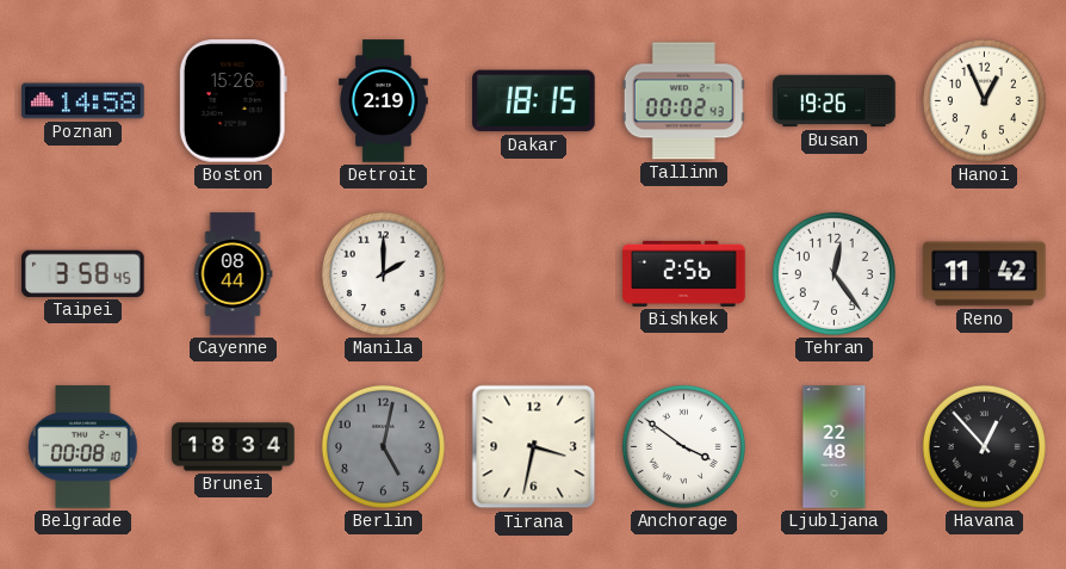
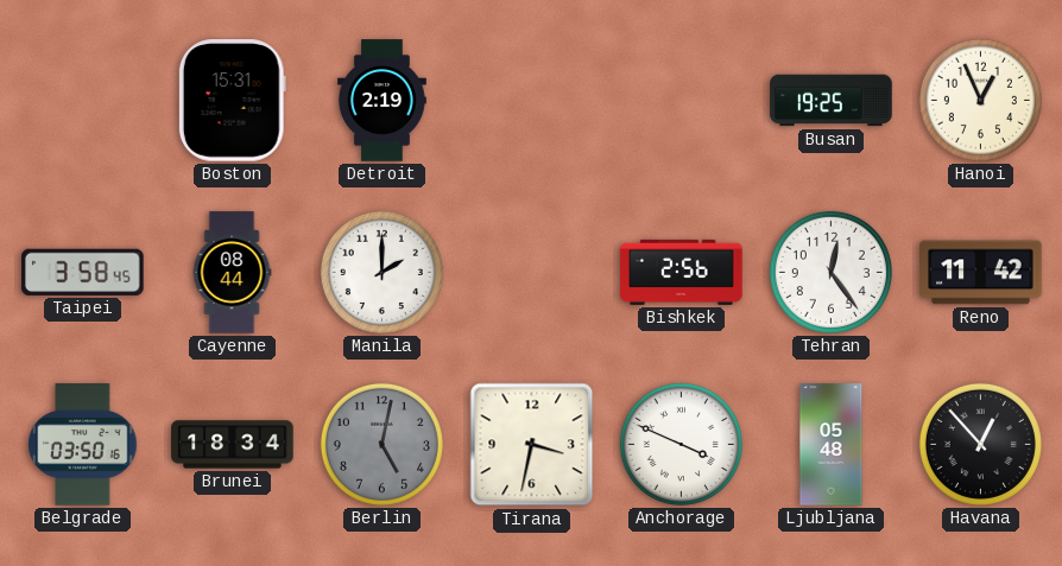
Poznan: 14:58 -> none
Boston: 15:26 -> 15:31
Dakar: 18:15 -> none
Tallinn: 00:02 -> none
Busan: 19:26 -> 19:25
Belgrade: 00:08 -> 03:50
Anchorage: 3:51 -> 3:49
Ljubljana: 22:48 -> 05:48
